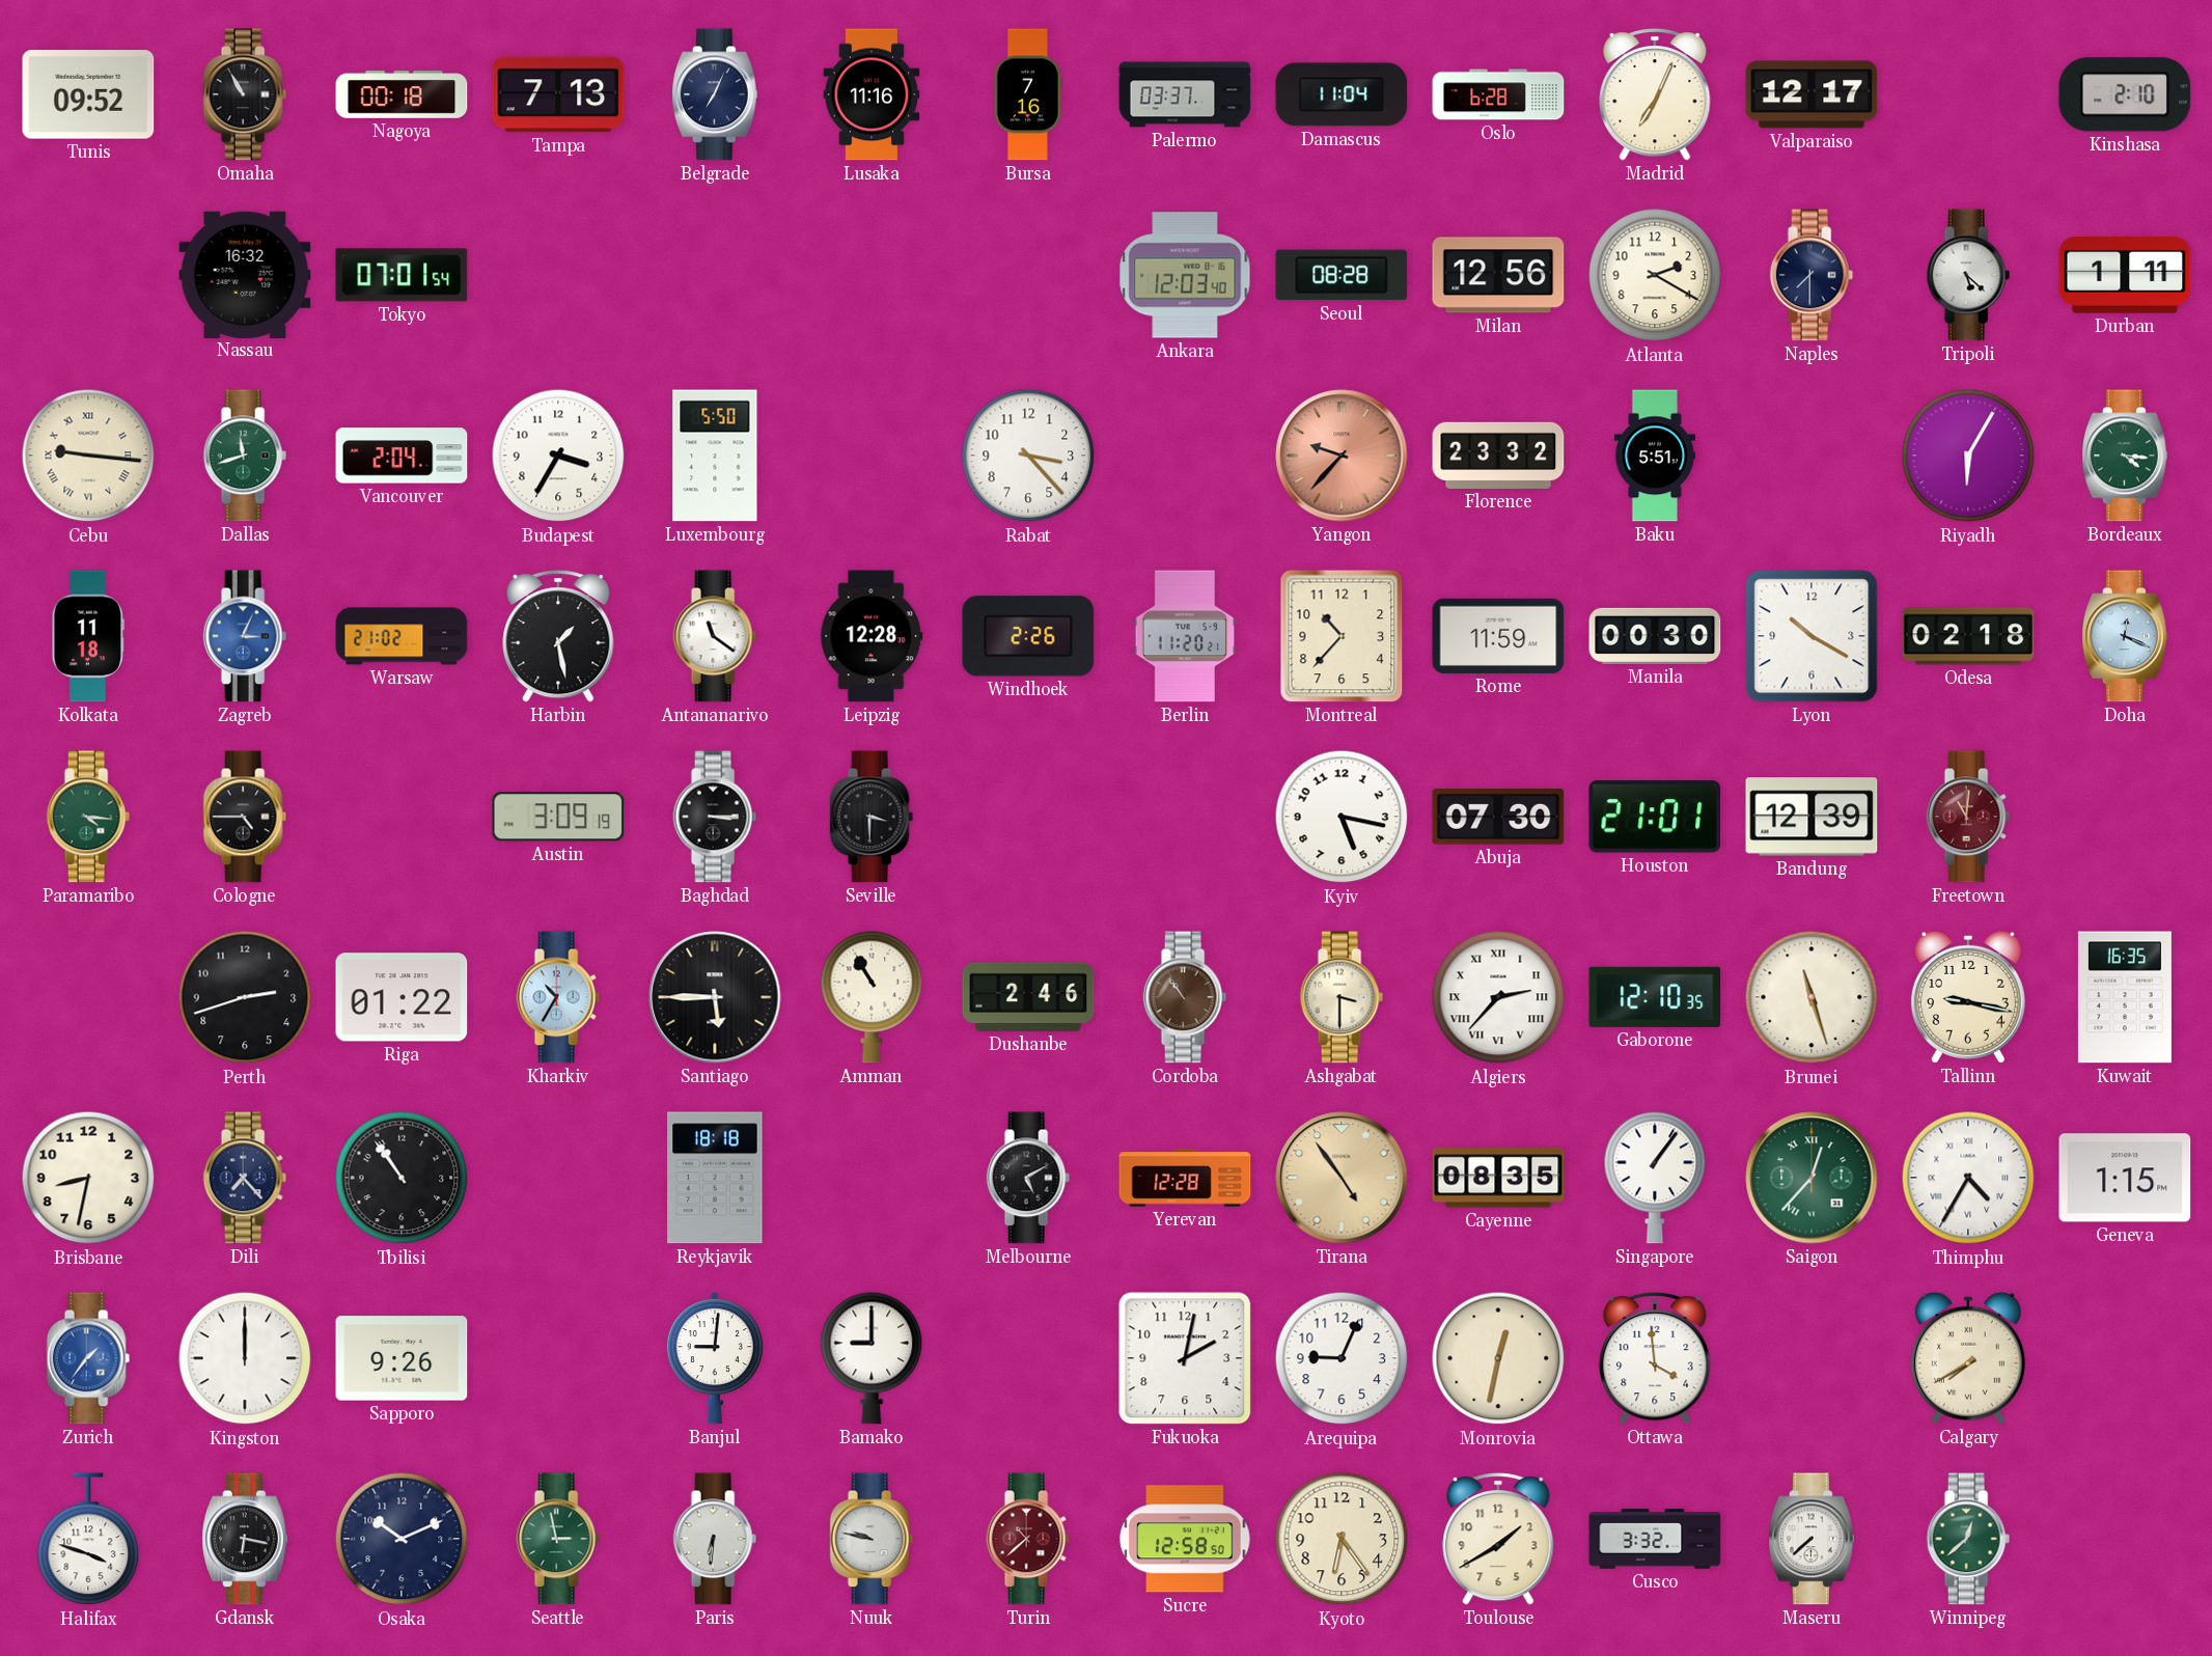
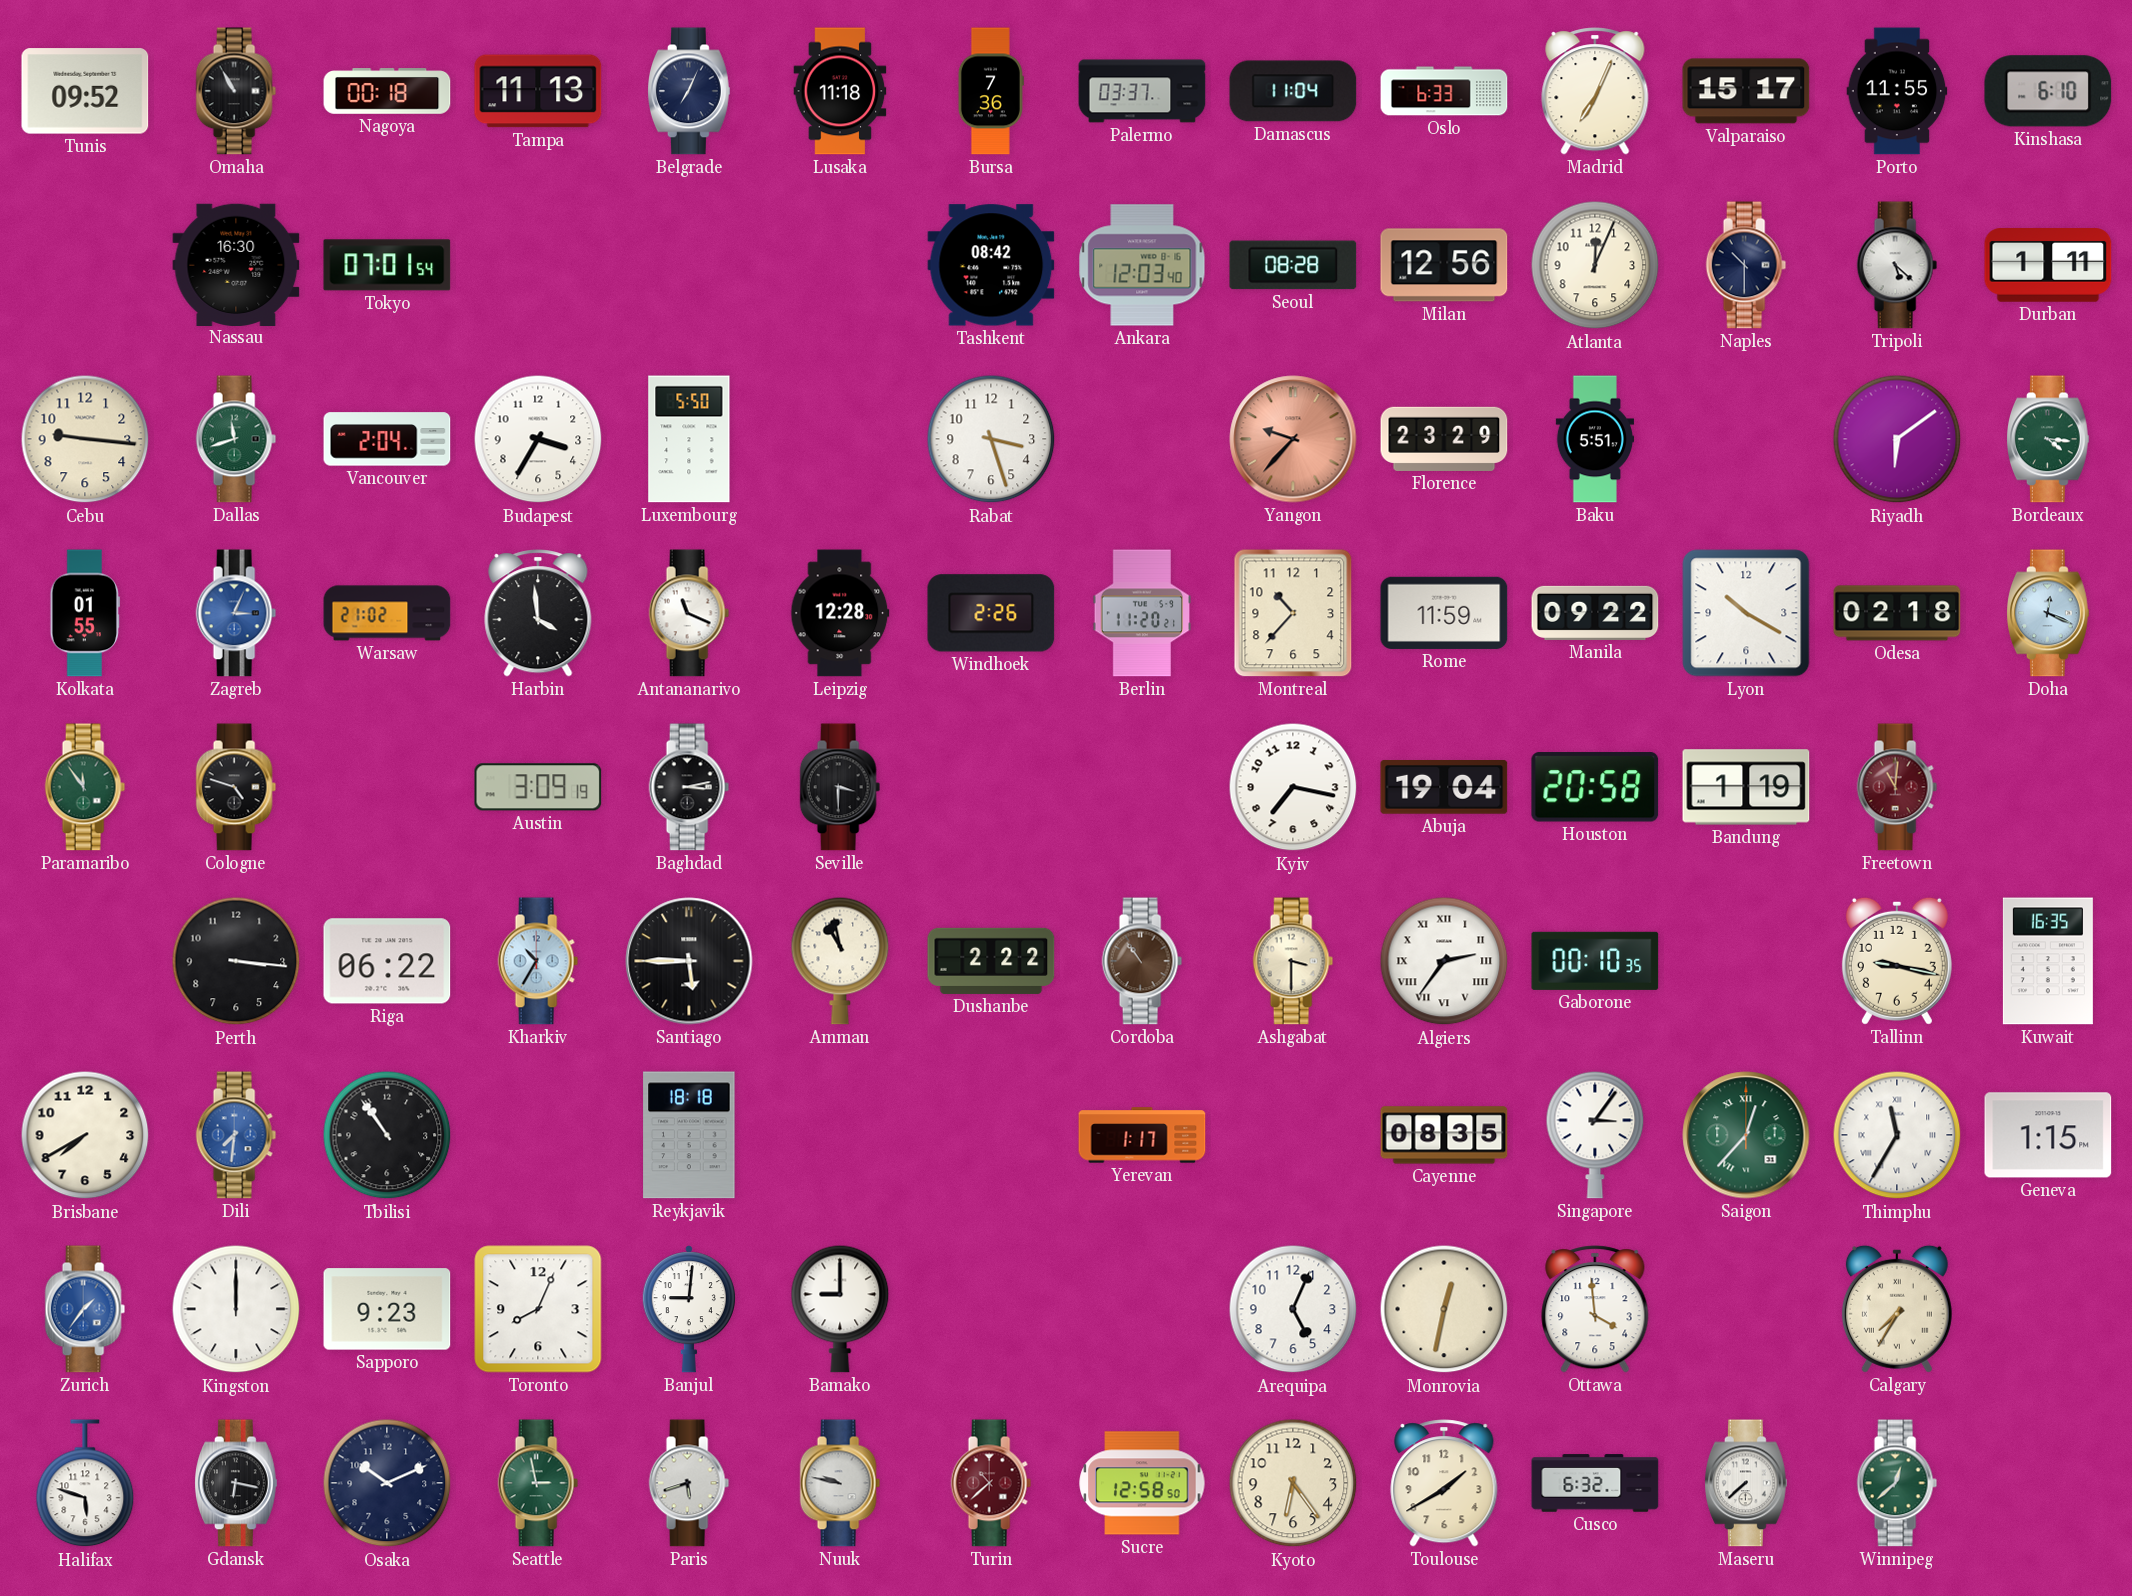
Tampa: 7:13 -> 11:13
Lusaka: 11:16 -> 11:18
Bursa: 7:16 -> 7:36
Oslo: 6:28 -> 6:33
Valparaiso: 12:17 -> 15:17
Porto: none -> 11:55
Kinshasa: 2:10 -> 6:10
Nassau: 16:32 -> 16:30
Tashkent: none -> 08:42
Atlanta: 2:20 -> 12:04
Naples: 7:30 -> 10:30
Cebu numerals: Roman -> Arabic
Rabat: 3:23 -> 3:27
Florence: 23:32 -> 23:29
Riyadh: 6:05 -> 6:09
Kolkata: 11:18 -> 01:55
Harbin: 1:28 -> 3:59
Antananarivo: 11:21 -> 11:19
Manila: 00:30 -> 09:22
Paramaribo: 4:16 -> 11:54
Cologne: 4:45 -> 4:48
Baghdad: 3:15 -> 3:13
Kyiv: 5:17 -> 7:17
Abuja: 07:30 -> 19:04
Houston: 21:01 -> 20:58
Bandung: 12:39 -> 1:19
Perth: 2:42 -> 3:16
Riga: 01:22 -> 06:22
Amman: 10:55 -> 10:58
Dushanbe: 2:46 -> 2:22
Algiers: 2:37 -> 2:36
Gaborone: 12:10 -> 00:10
Brunei: 11:27 -> none
Brisbane: 8:32 -> 7:40
Dili: 7:23 -> 7:31
Dili dial: navy -> blue
Melbourne: 5:10 -> none
Yerevan: 12:28 -> 1:17
Tirana: 4:54 -> none
Singapore: 1:06 -> 3:06
Thimphu: 4:35 -> 11:35
Sapporo: 9:26 -> 9:23
Toronto: none -> 8:04
Fukuoka: 2:02 -> none
Arequipa: 9:04 -> 5:04
Calgary: 7:40 -> 7:35
Halifax: 3:48 -> 5:48
Paris: 6:31 -> 5:42
Cusco: 3:32 -> 6:32
